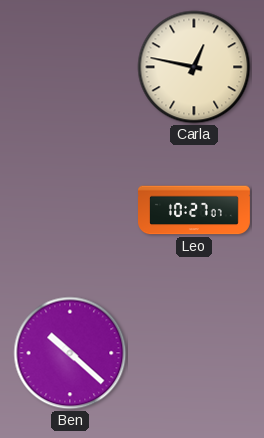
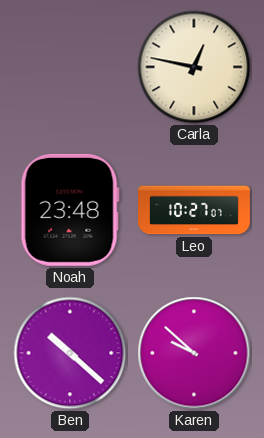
Noah: none -> 23:48
Karen: none -> 9:52
